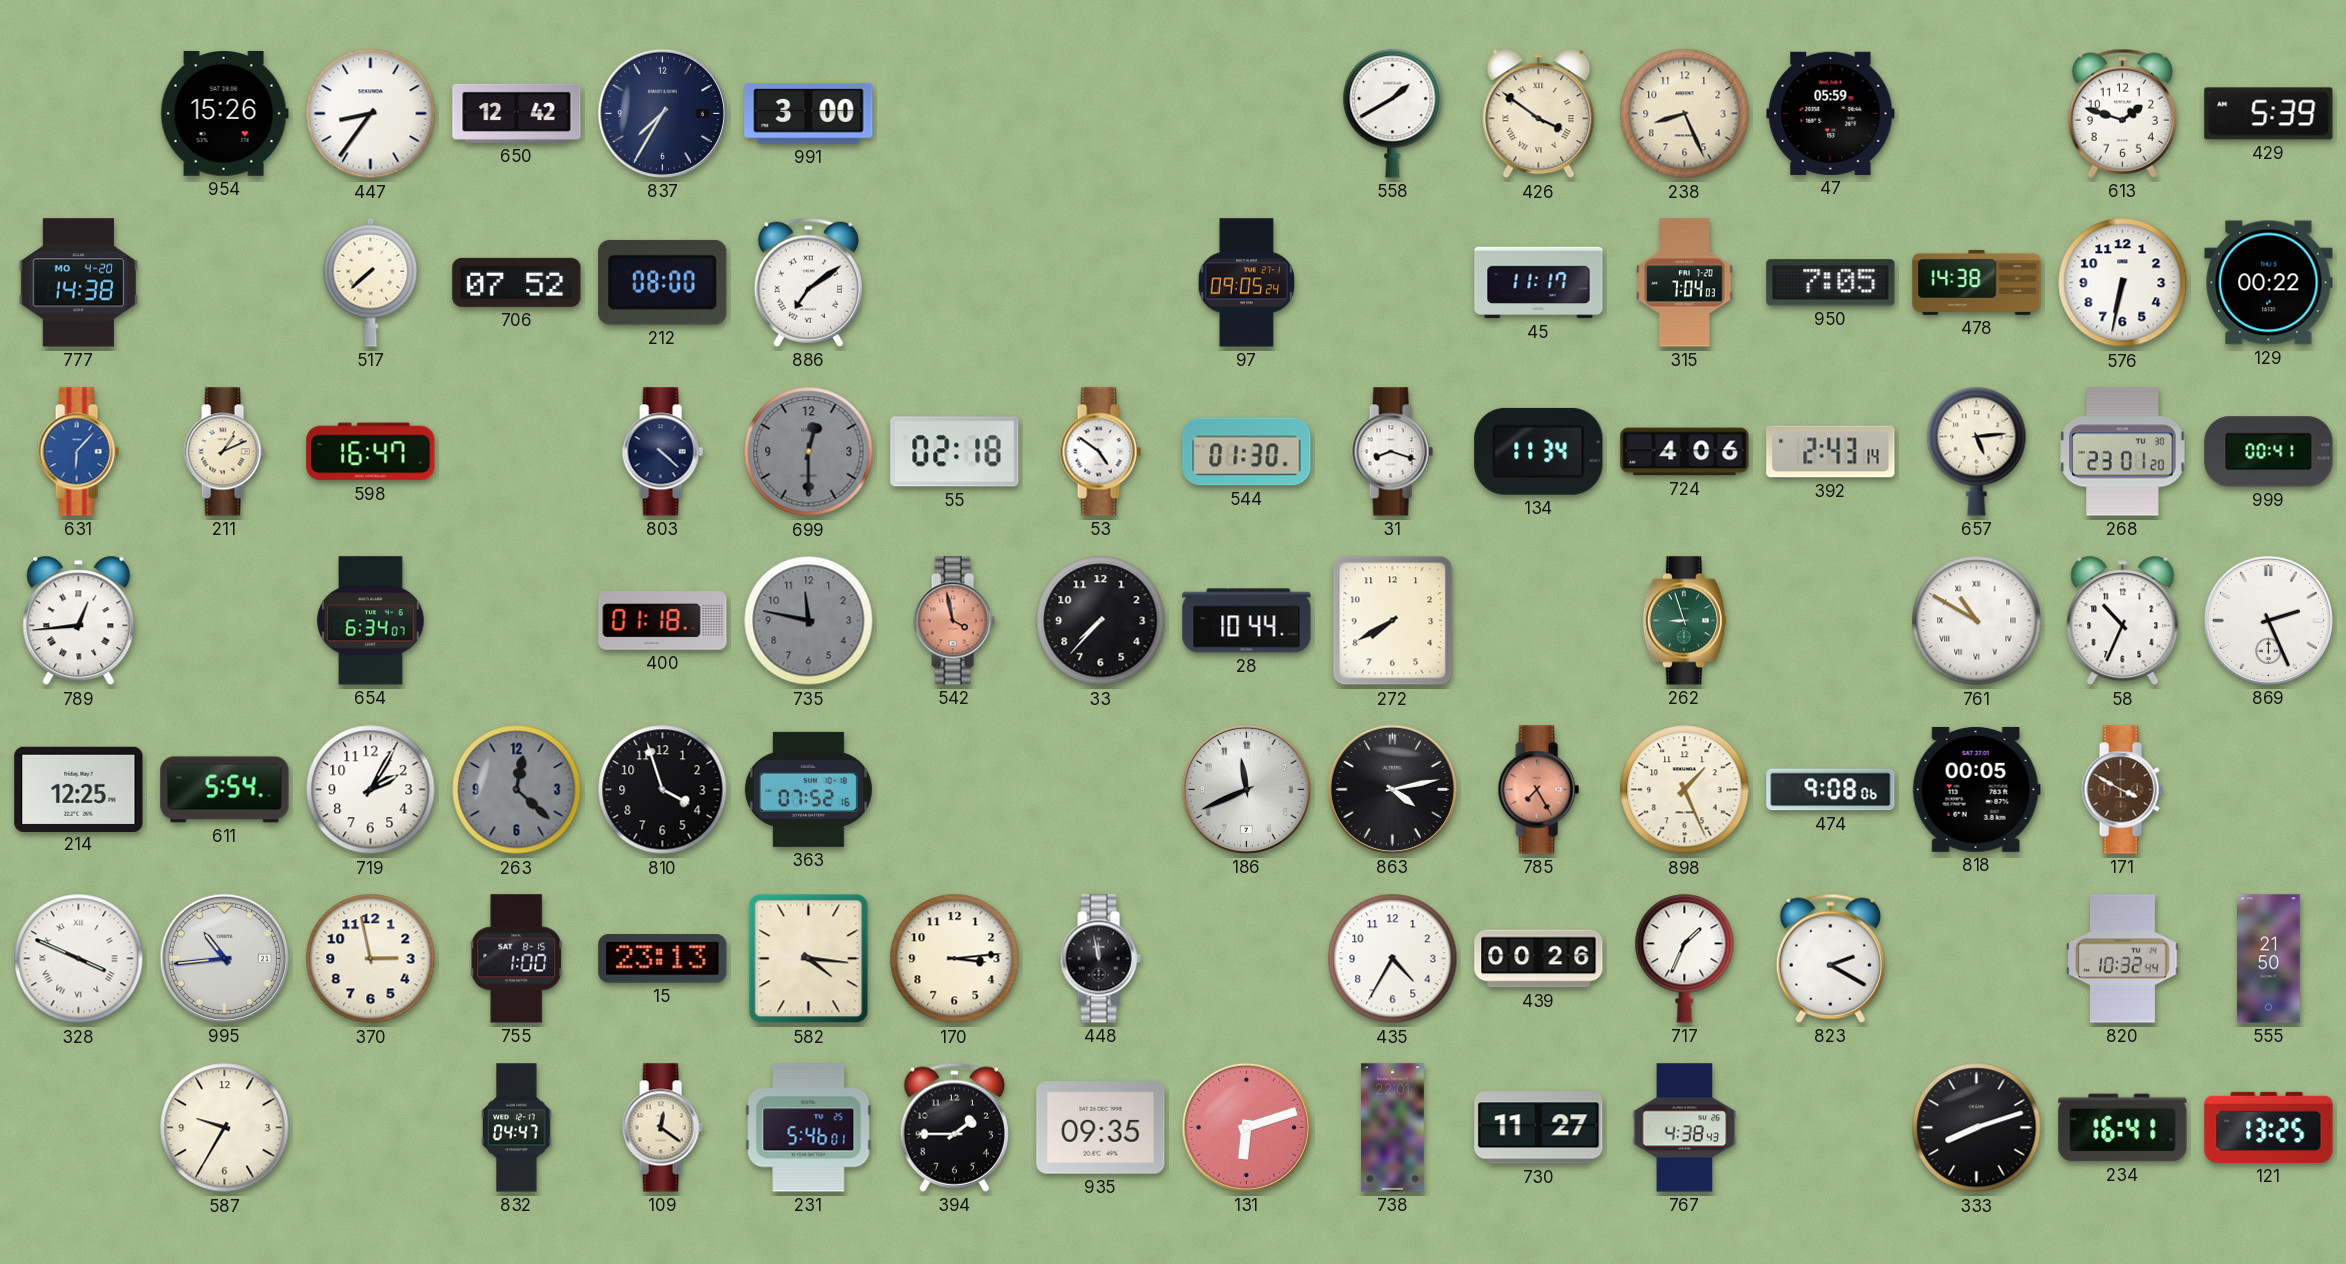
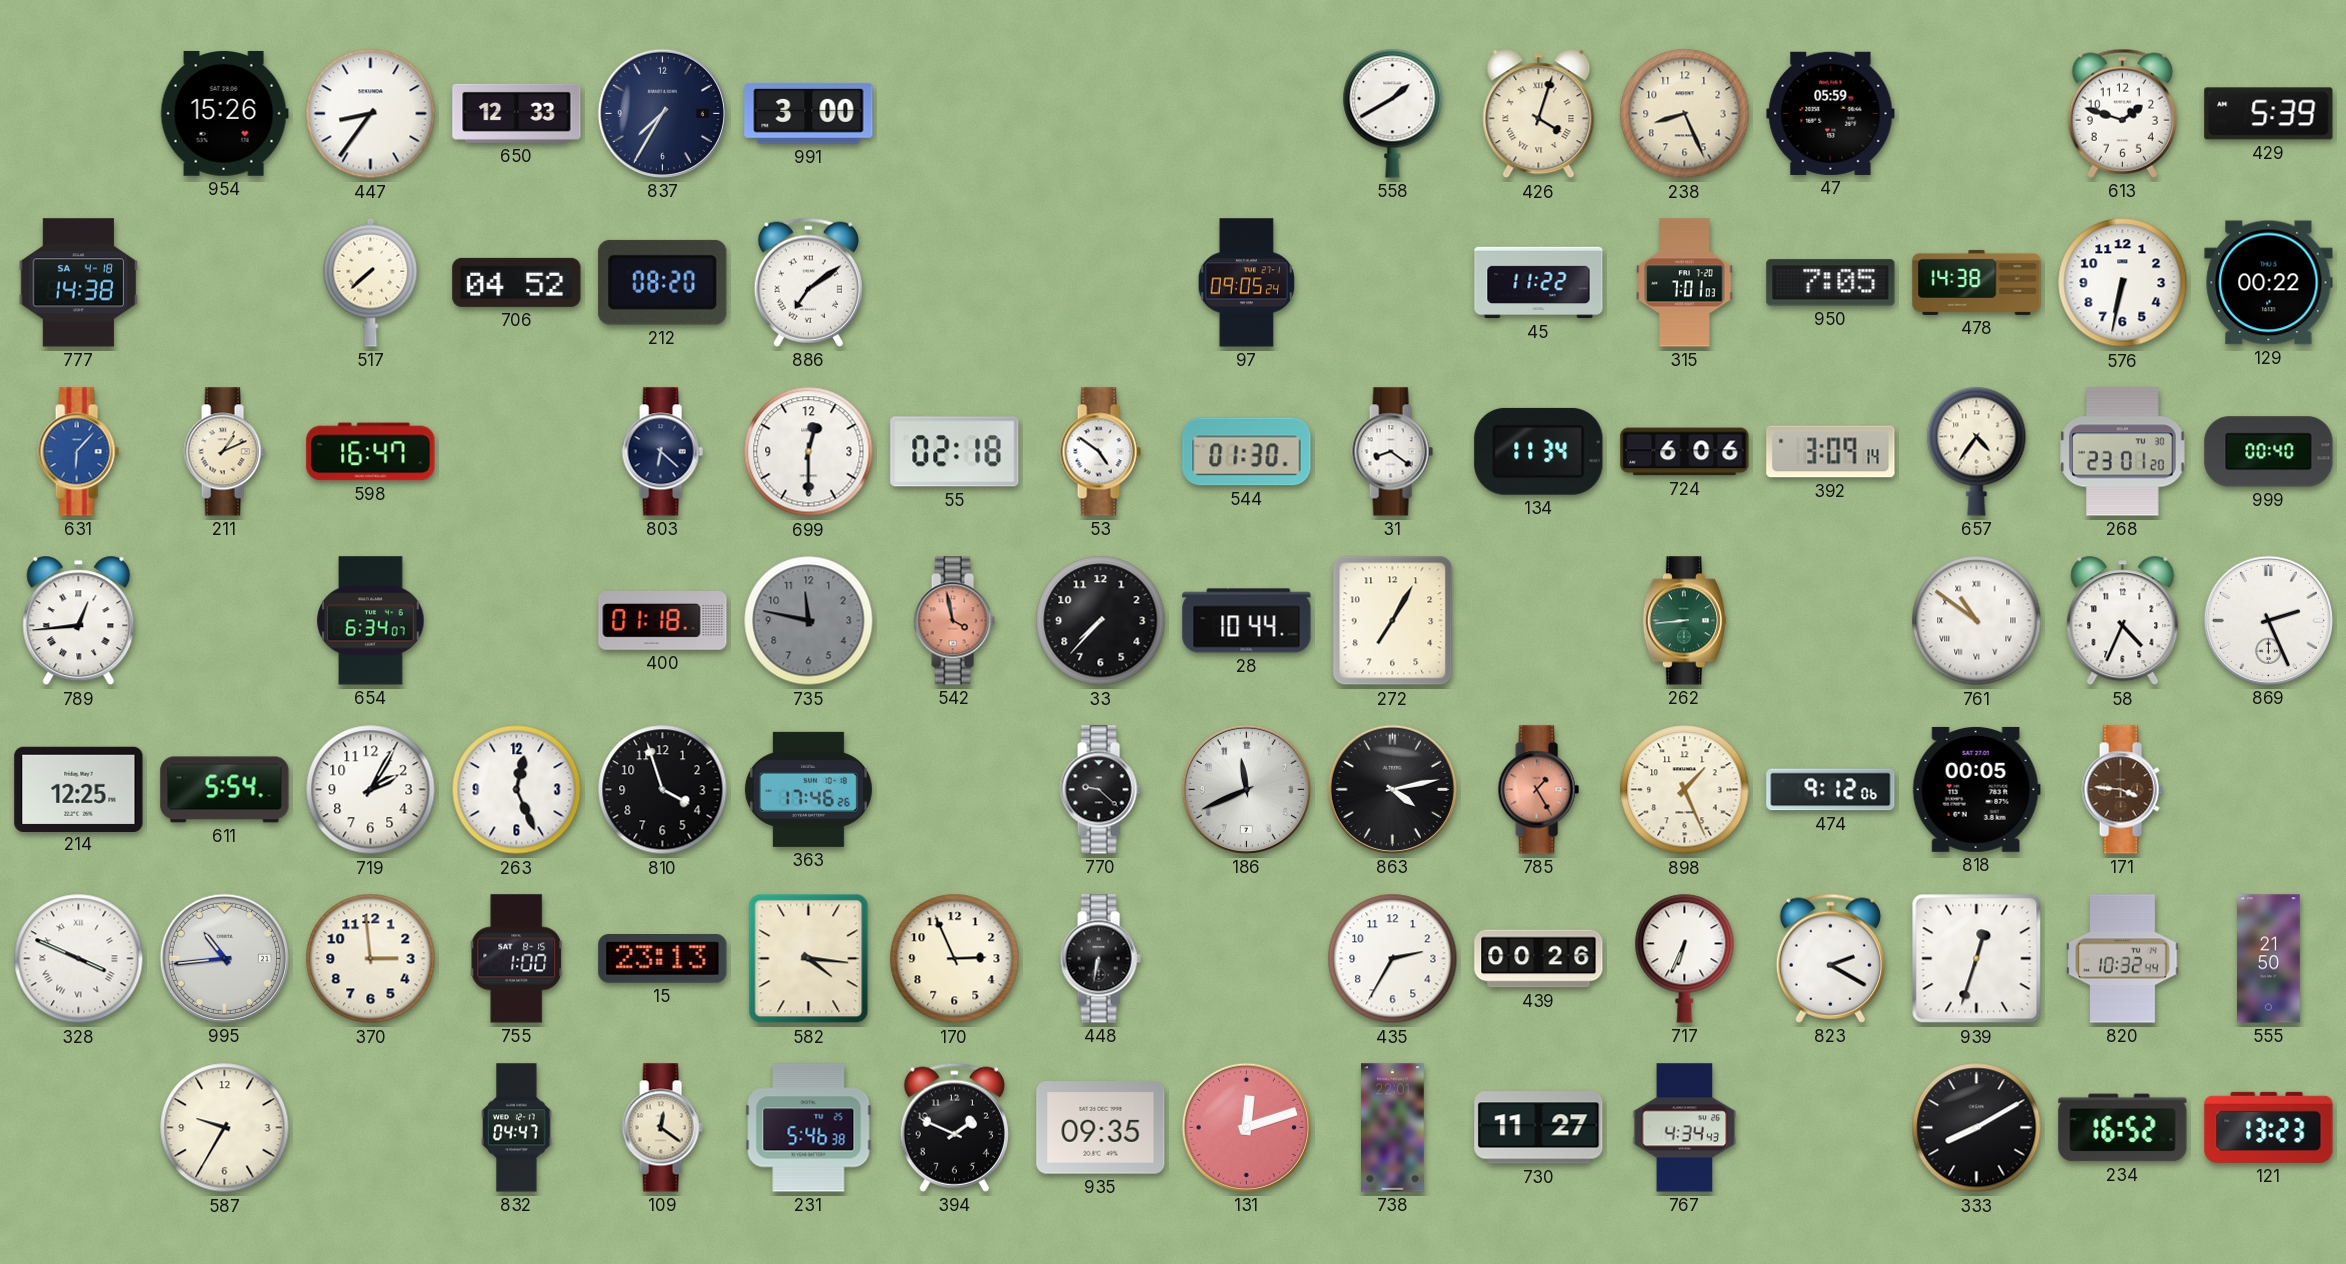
650: 12:42 -> 12:33
426: 3:51 -> 4:03
777 date: MO 4-20 -> SA 4-18
706: 07:52 -> 04:52
212: 08:00 -> 08:20
45: 11:17 -> 11:22
315: 7:04 -> 7:01
803: 4:22 -> 6:22
699 dial: grey -> white
31: 8:18 -> 8:21
724: 4:06 -> 6:06
392: 2:43 -> 3:09
657: 5:14 -> 4:36
999: 00:41 -> 00:40
272: 7:40 -> 7:05
262: 8:57 -> 8:44
761: 10:50 -> 10:51
58: 10:34 -> 4:34
263: 12:22 -> 12:26
263 dial: grey -> white
363: 07:52 -> 17:46
770: none -> 9:22
785: 7:25 -> 1:25
474: 9:08 -> 9:12
171: 3:50 -> 3:46
370: 2:58 -> 2:59
170: 3:14 -> 2:56
448: 11:58 -> 6:32
435: 4:35 -> 2:35
717: 1:34 -> 6:34
939: none -> 12:33
231: 5:46:01 -> 5:46:38
394: 1:45 -> 1:49
131: 6:12 -> 12:12
767: 4:38 -> 4:34
333: 8:12 -> 8:10
234: 16:41 -> 16:52
121: 13:25 -> 13:23
